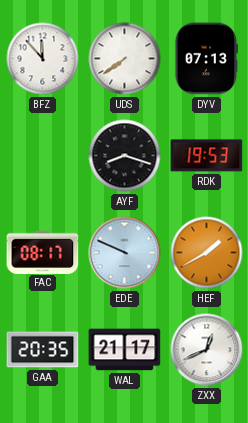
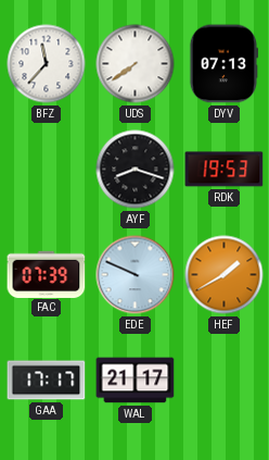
BFZ: 11:53 -> 11:37
FAC: 08:17 -> 07:39
GAA: 20:35 -> 17:17
ZXX: 12:41 -> none
